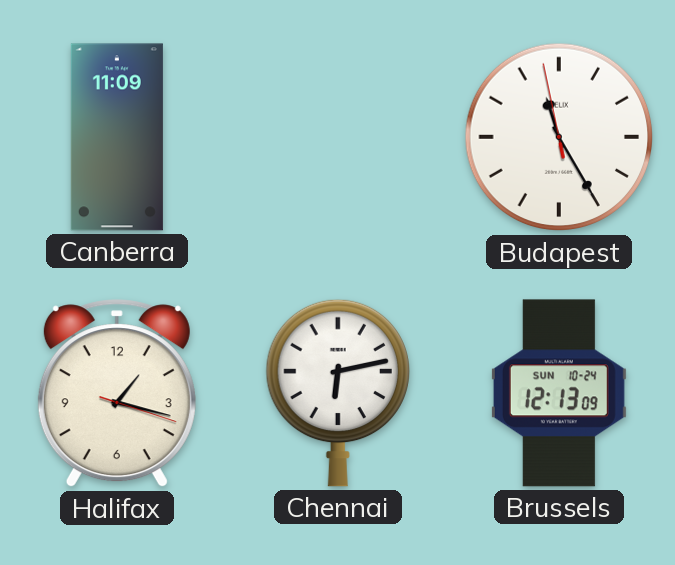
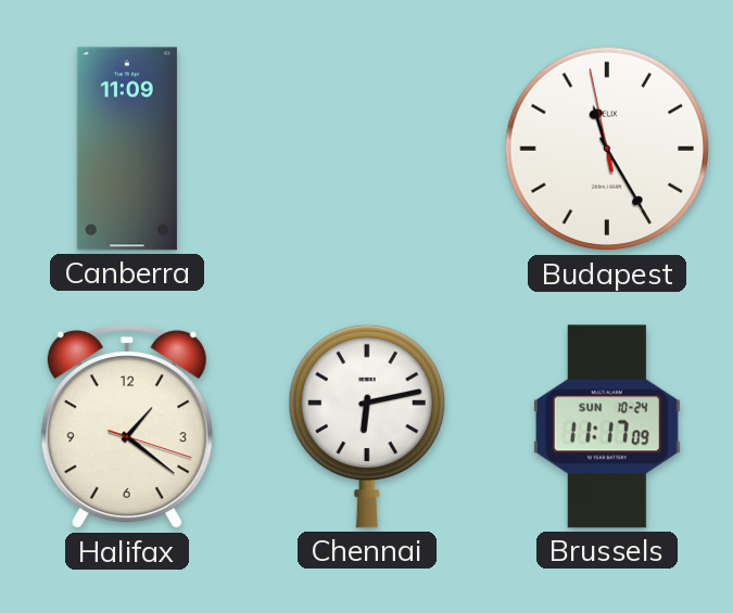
Halifax: 1:17 -> 1:21
Brussels: 12:13 -> 11:17
